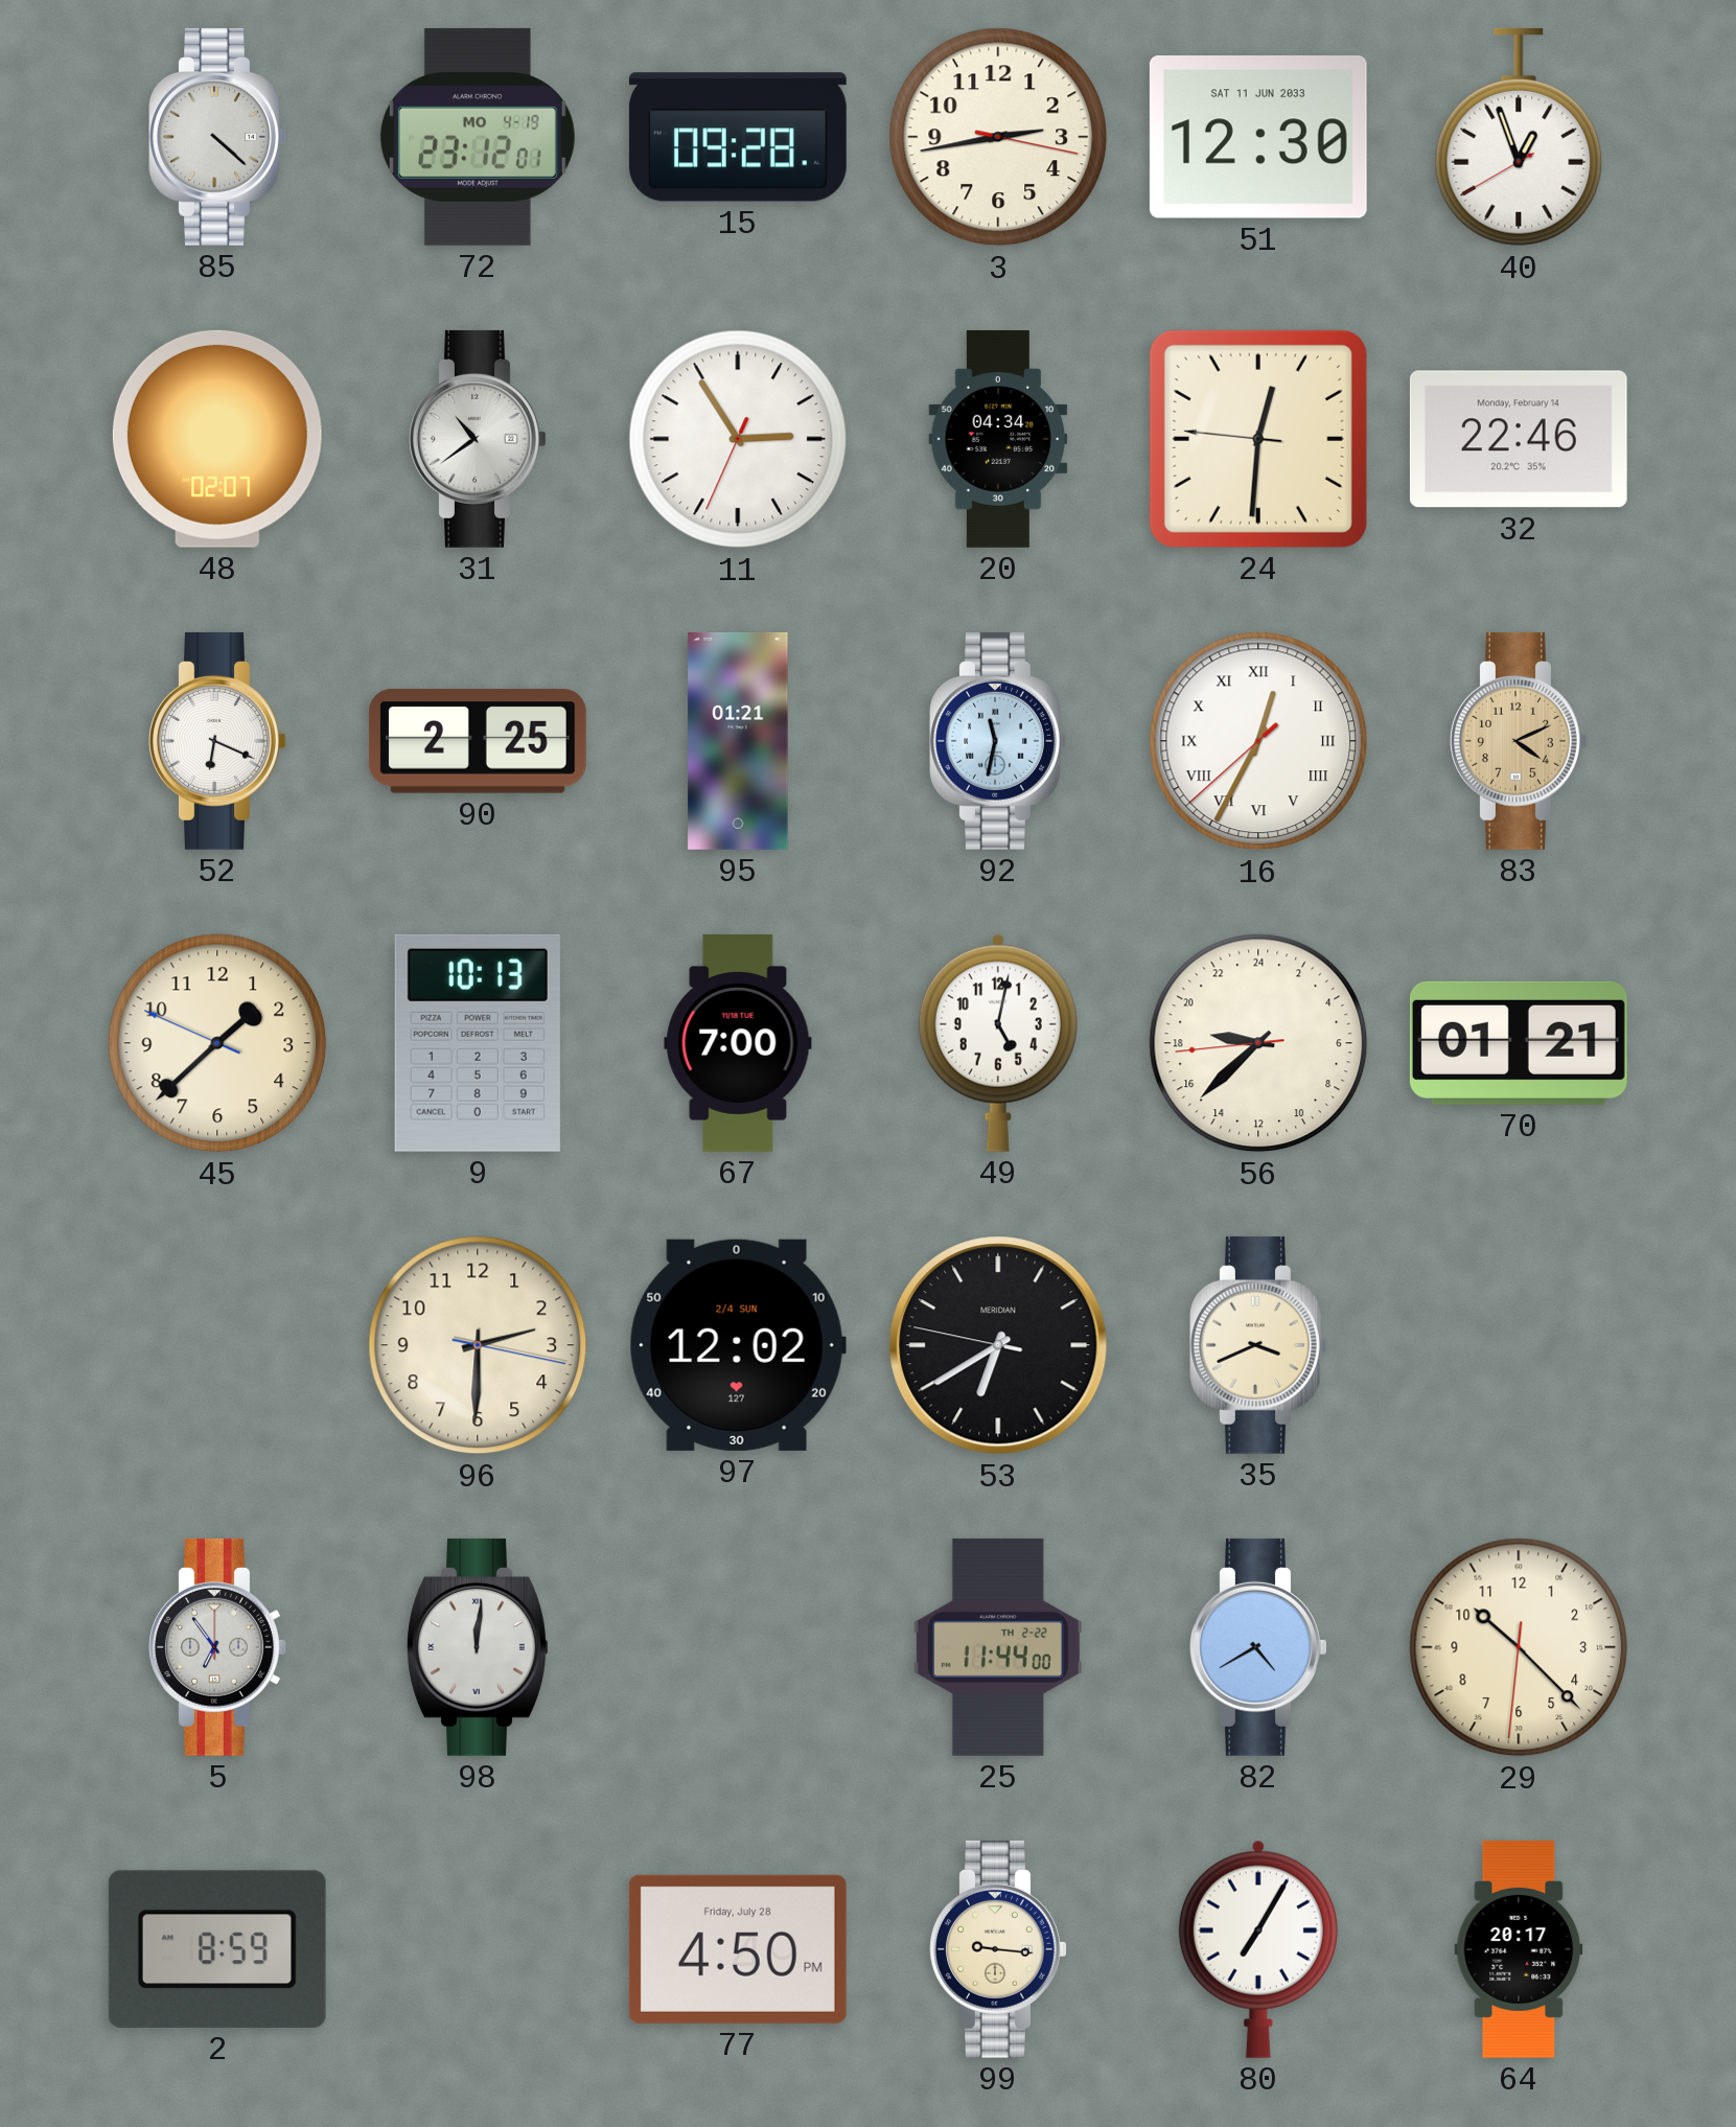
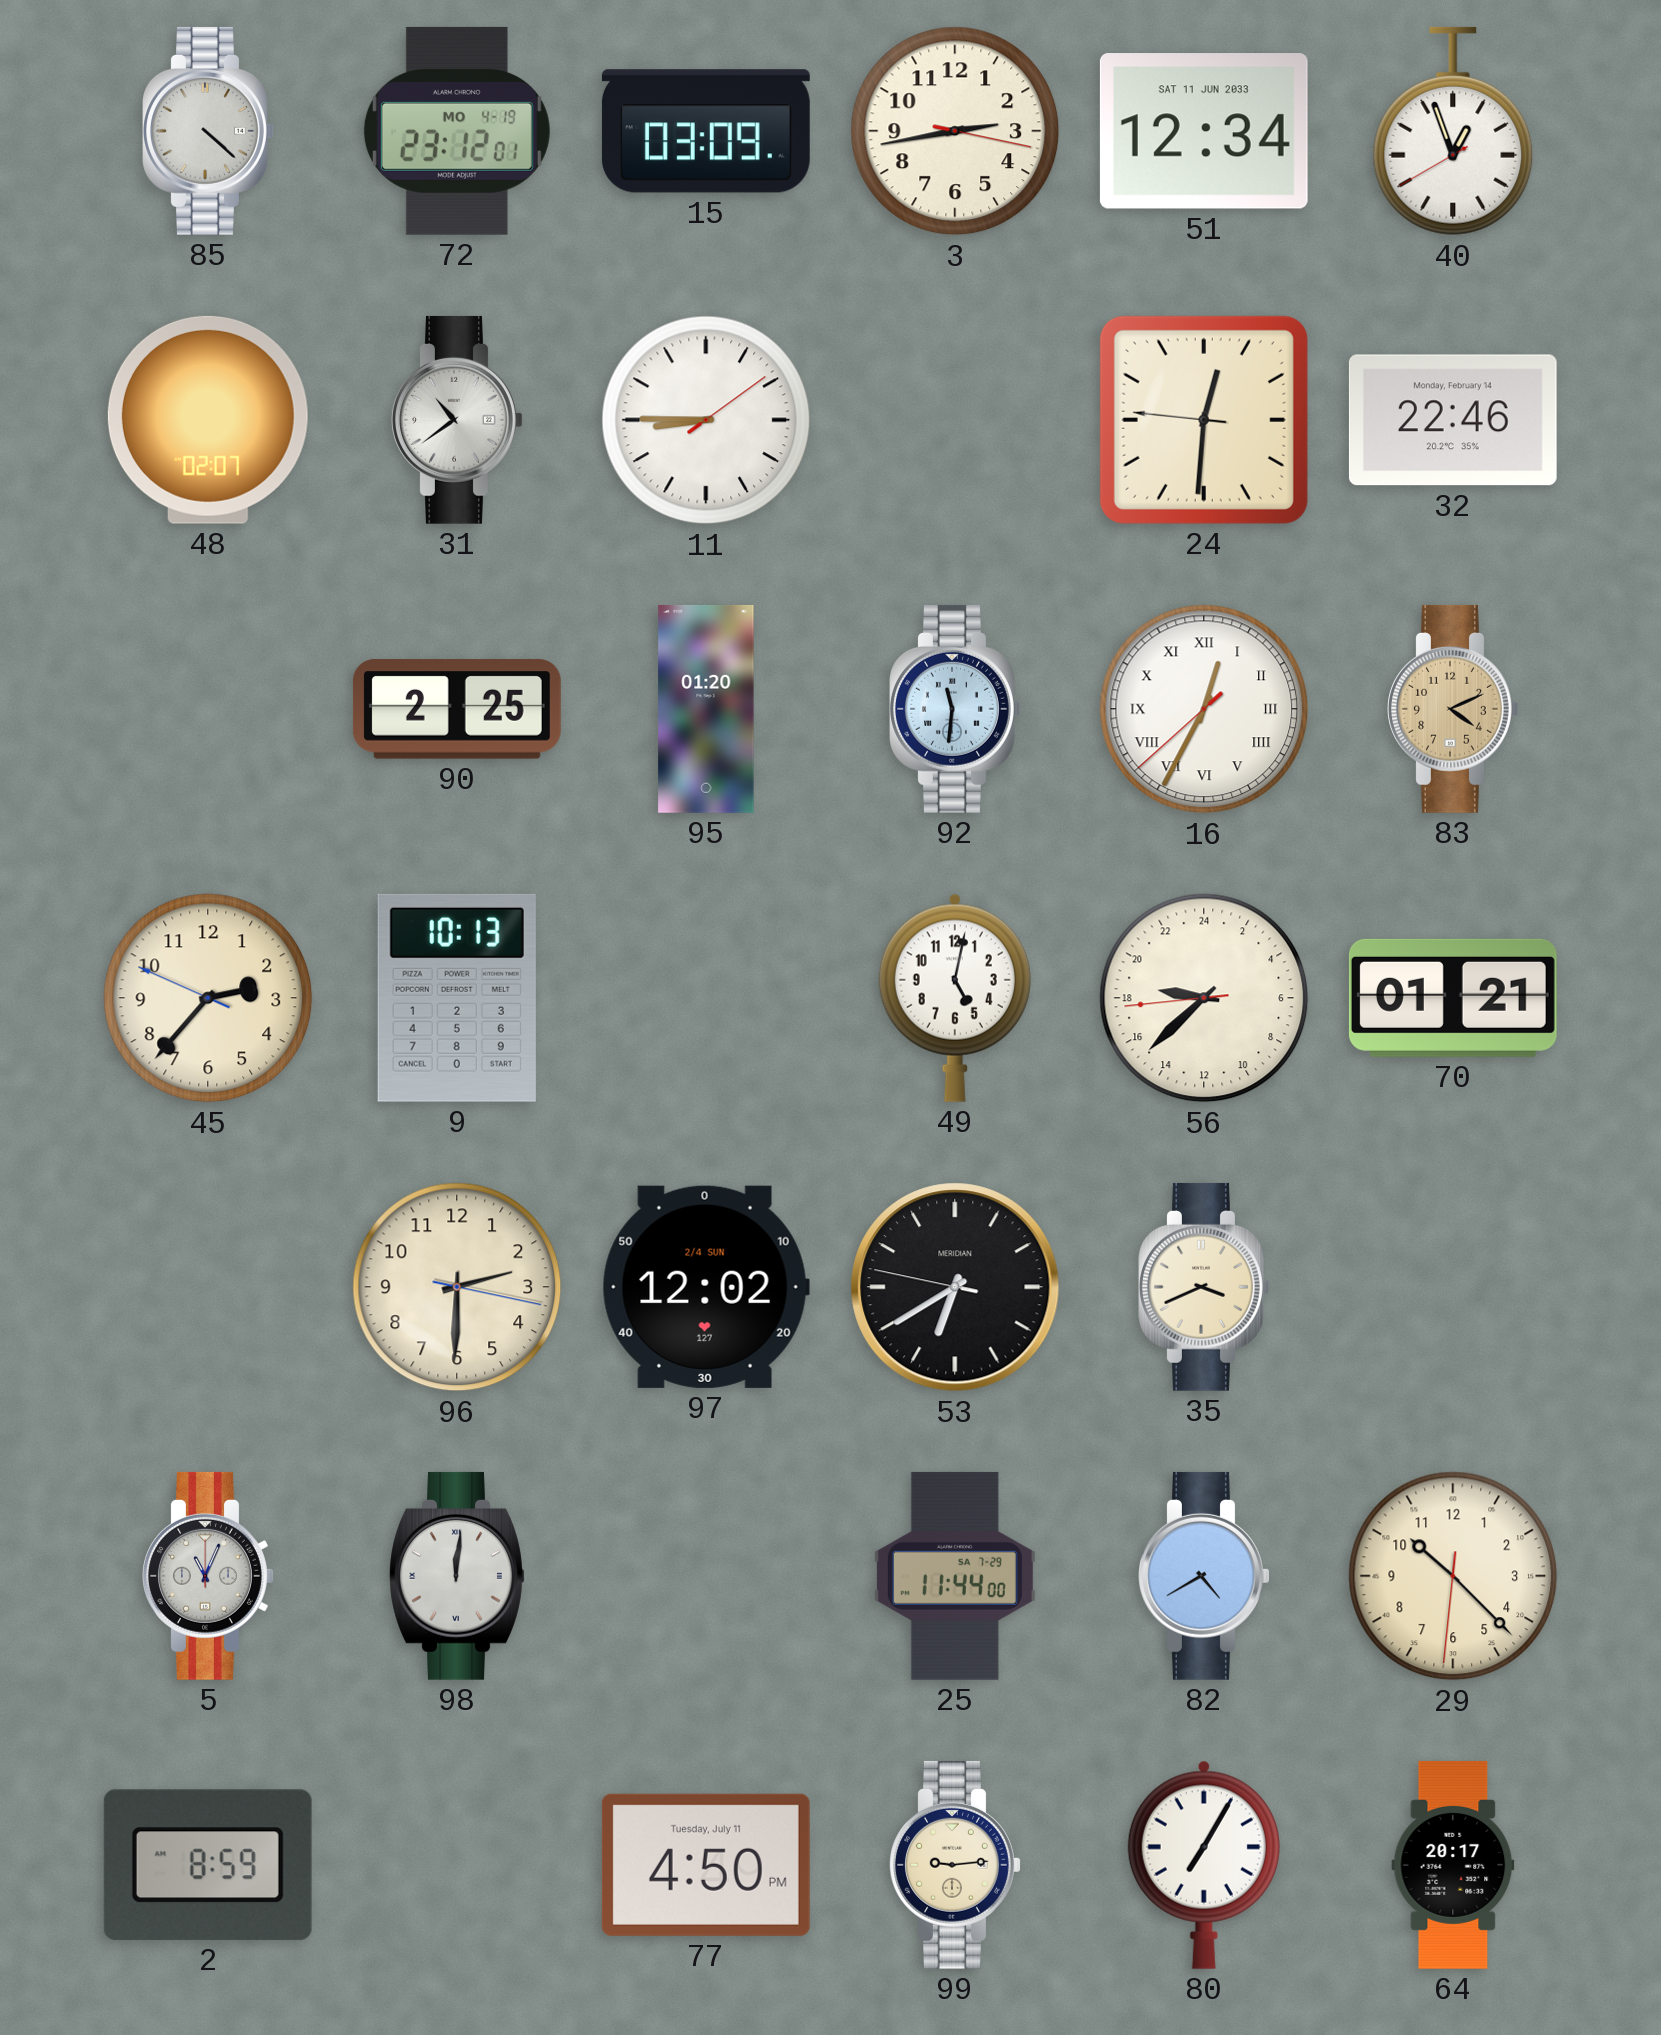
15: 09:28 -> 03:09
51: 12:30 -> 12:34
11: 2:54 -> 8:45
20: 04:34 -> none
52: 6:19 -> none
95: 01:21 -> 01:20
92: 11:32 -> 11:31
45: 1:37 -> 2:36
67: 7:00 -> none
5: 6:54 -> 11:04
25 date: TH 2-22 -> SA 7-29
77 date: Friday, July 28 -> Tuesday, July 11
99: 9:16 -> 9:14
